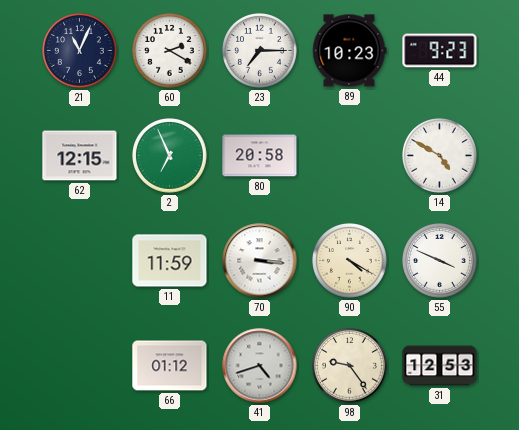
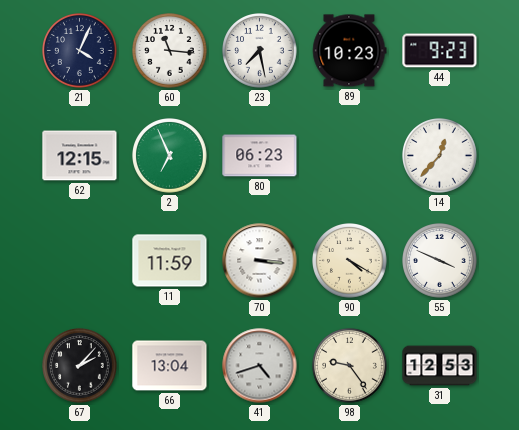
21: 11:04 -> 4:04
60: 2:20 -> 11:16
23: 7:15 -> 7:28
80: 20:58 -> 06:23
14: 4:50 -> 12:37
67: none -> 2:07
66: 01:12 -> 13:04
